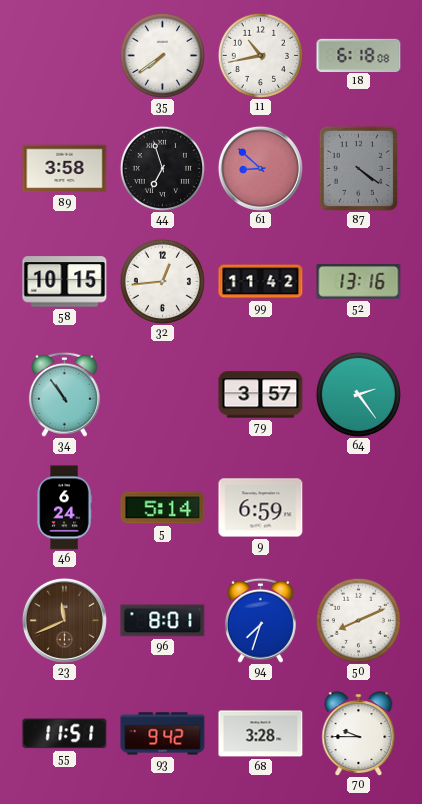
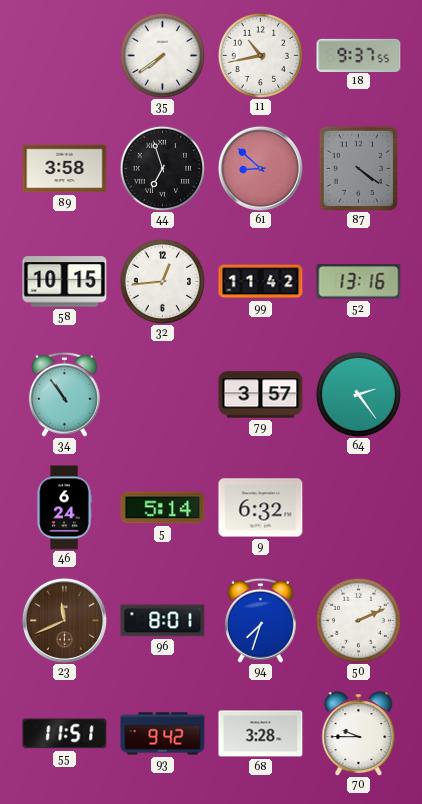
18: 6:18 -> 9:37
9: 6:59 -> 6:32
50: 8:11 -> 2:11
